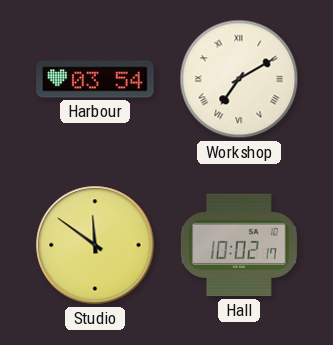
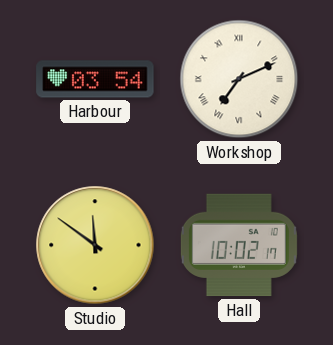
Workshop: 7:10 -> 7:11
